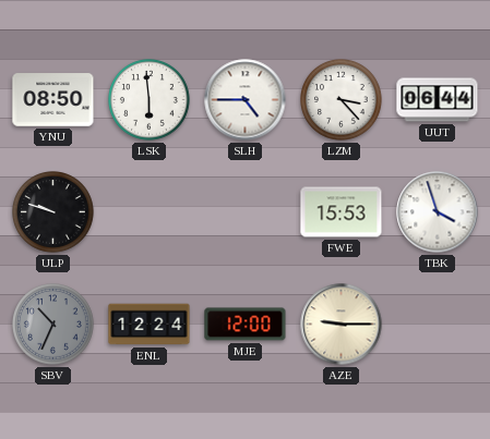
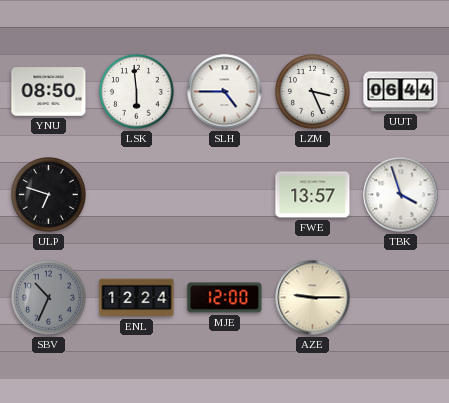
LZM: 3:23 -> 3:26
ULP: 9:48 -> 6:48
FWE: 15:53 -> 13:57
